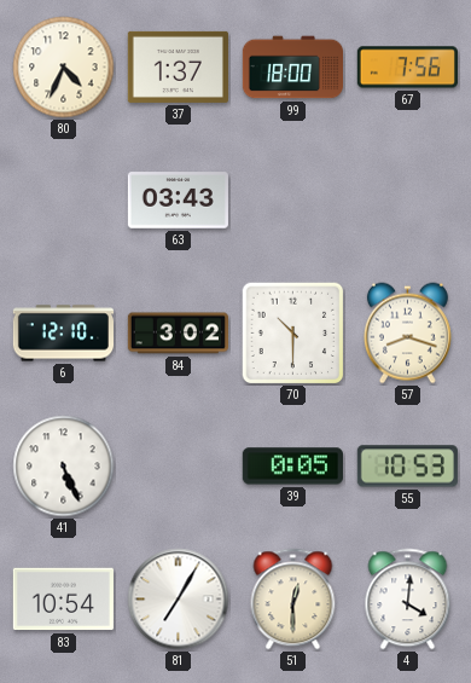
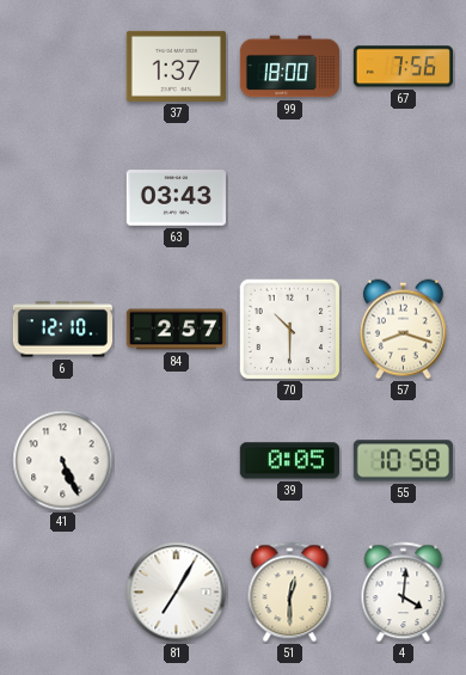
80: 4:34 -> none
84: 3:02 -> 2:57
55: 10:53 -> 10:58
83: 10:54 -> none
